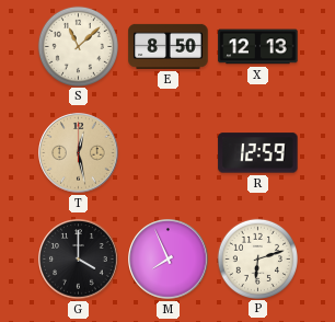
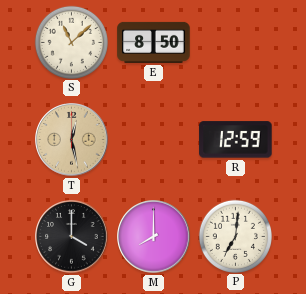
X: 12:13 -> none
M: 7:56 -> 8:00
P: 6:12 -> 7:01
